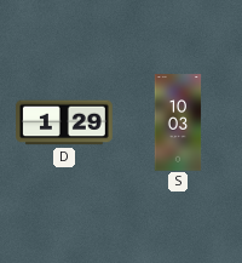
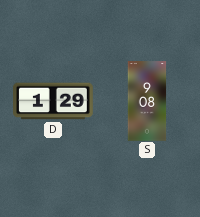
S: 10:03 -> 9:08
